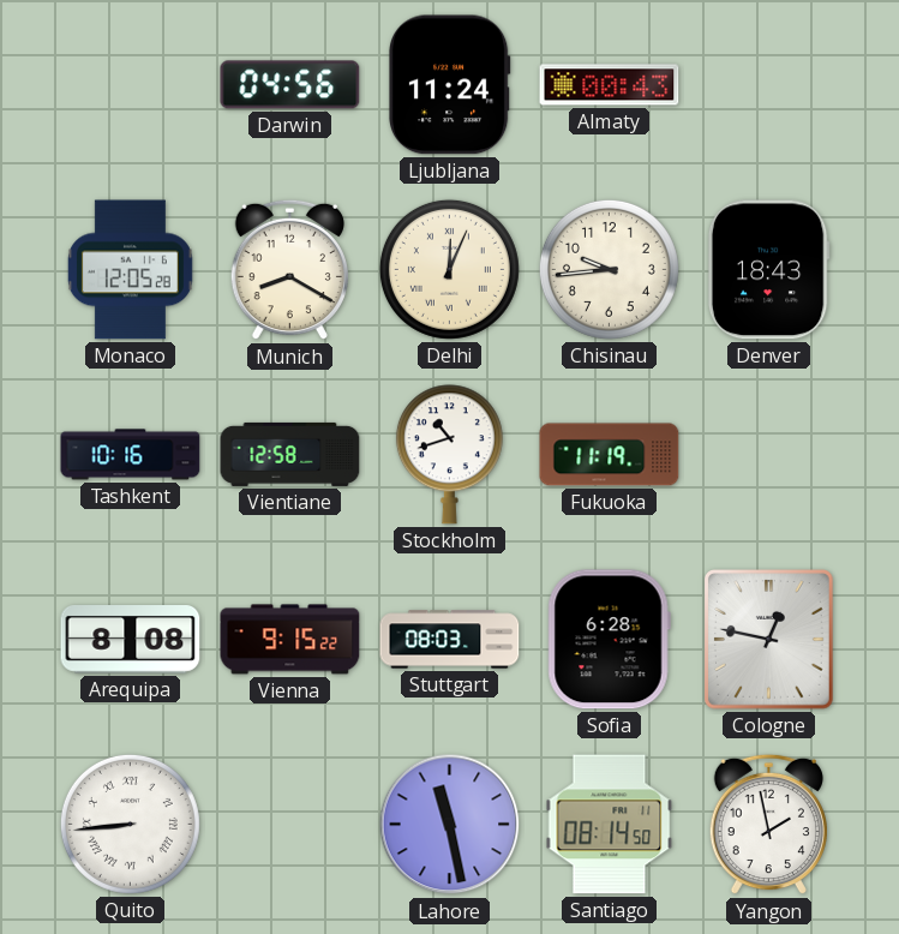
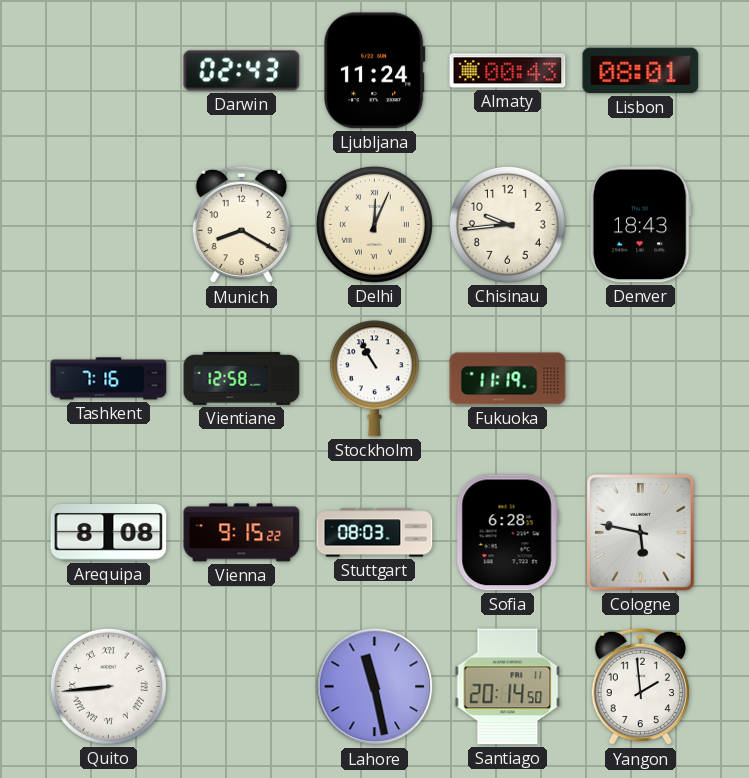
Darwin: 04:56 -> 02:43
Lisbon: none -> 08:01
Monaco: 12:05 -> none
Tashkent: 10:16 -> 7:16
Stockholm: 10:42 -> 10:55
Cologne: 12:47 -> 5:47
Santiago: 08:14 -> 20:14
Yangon: 1:58 -> 1:59
